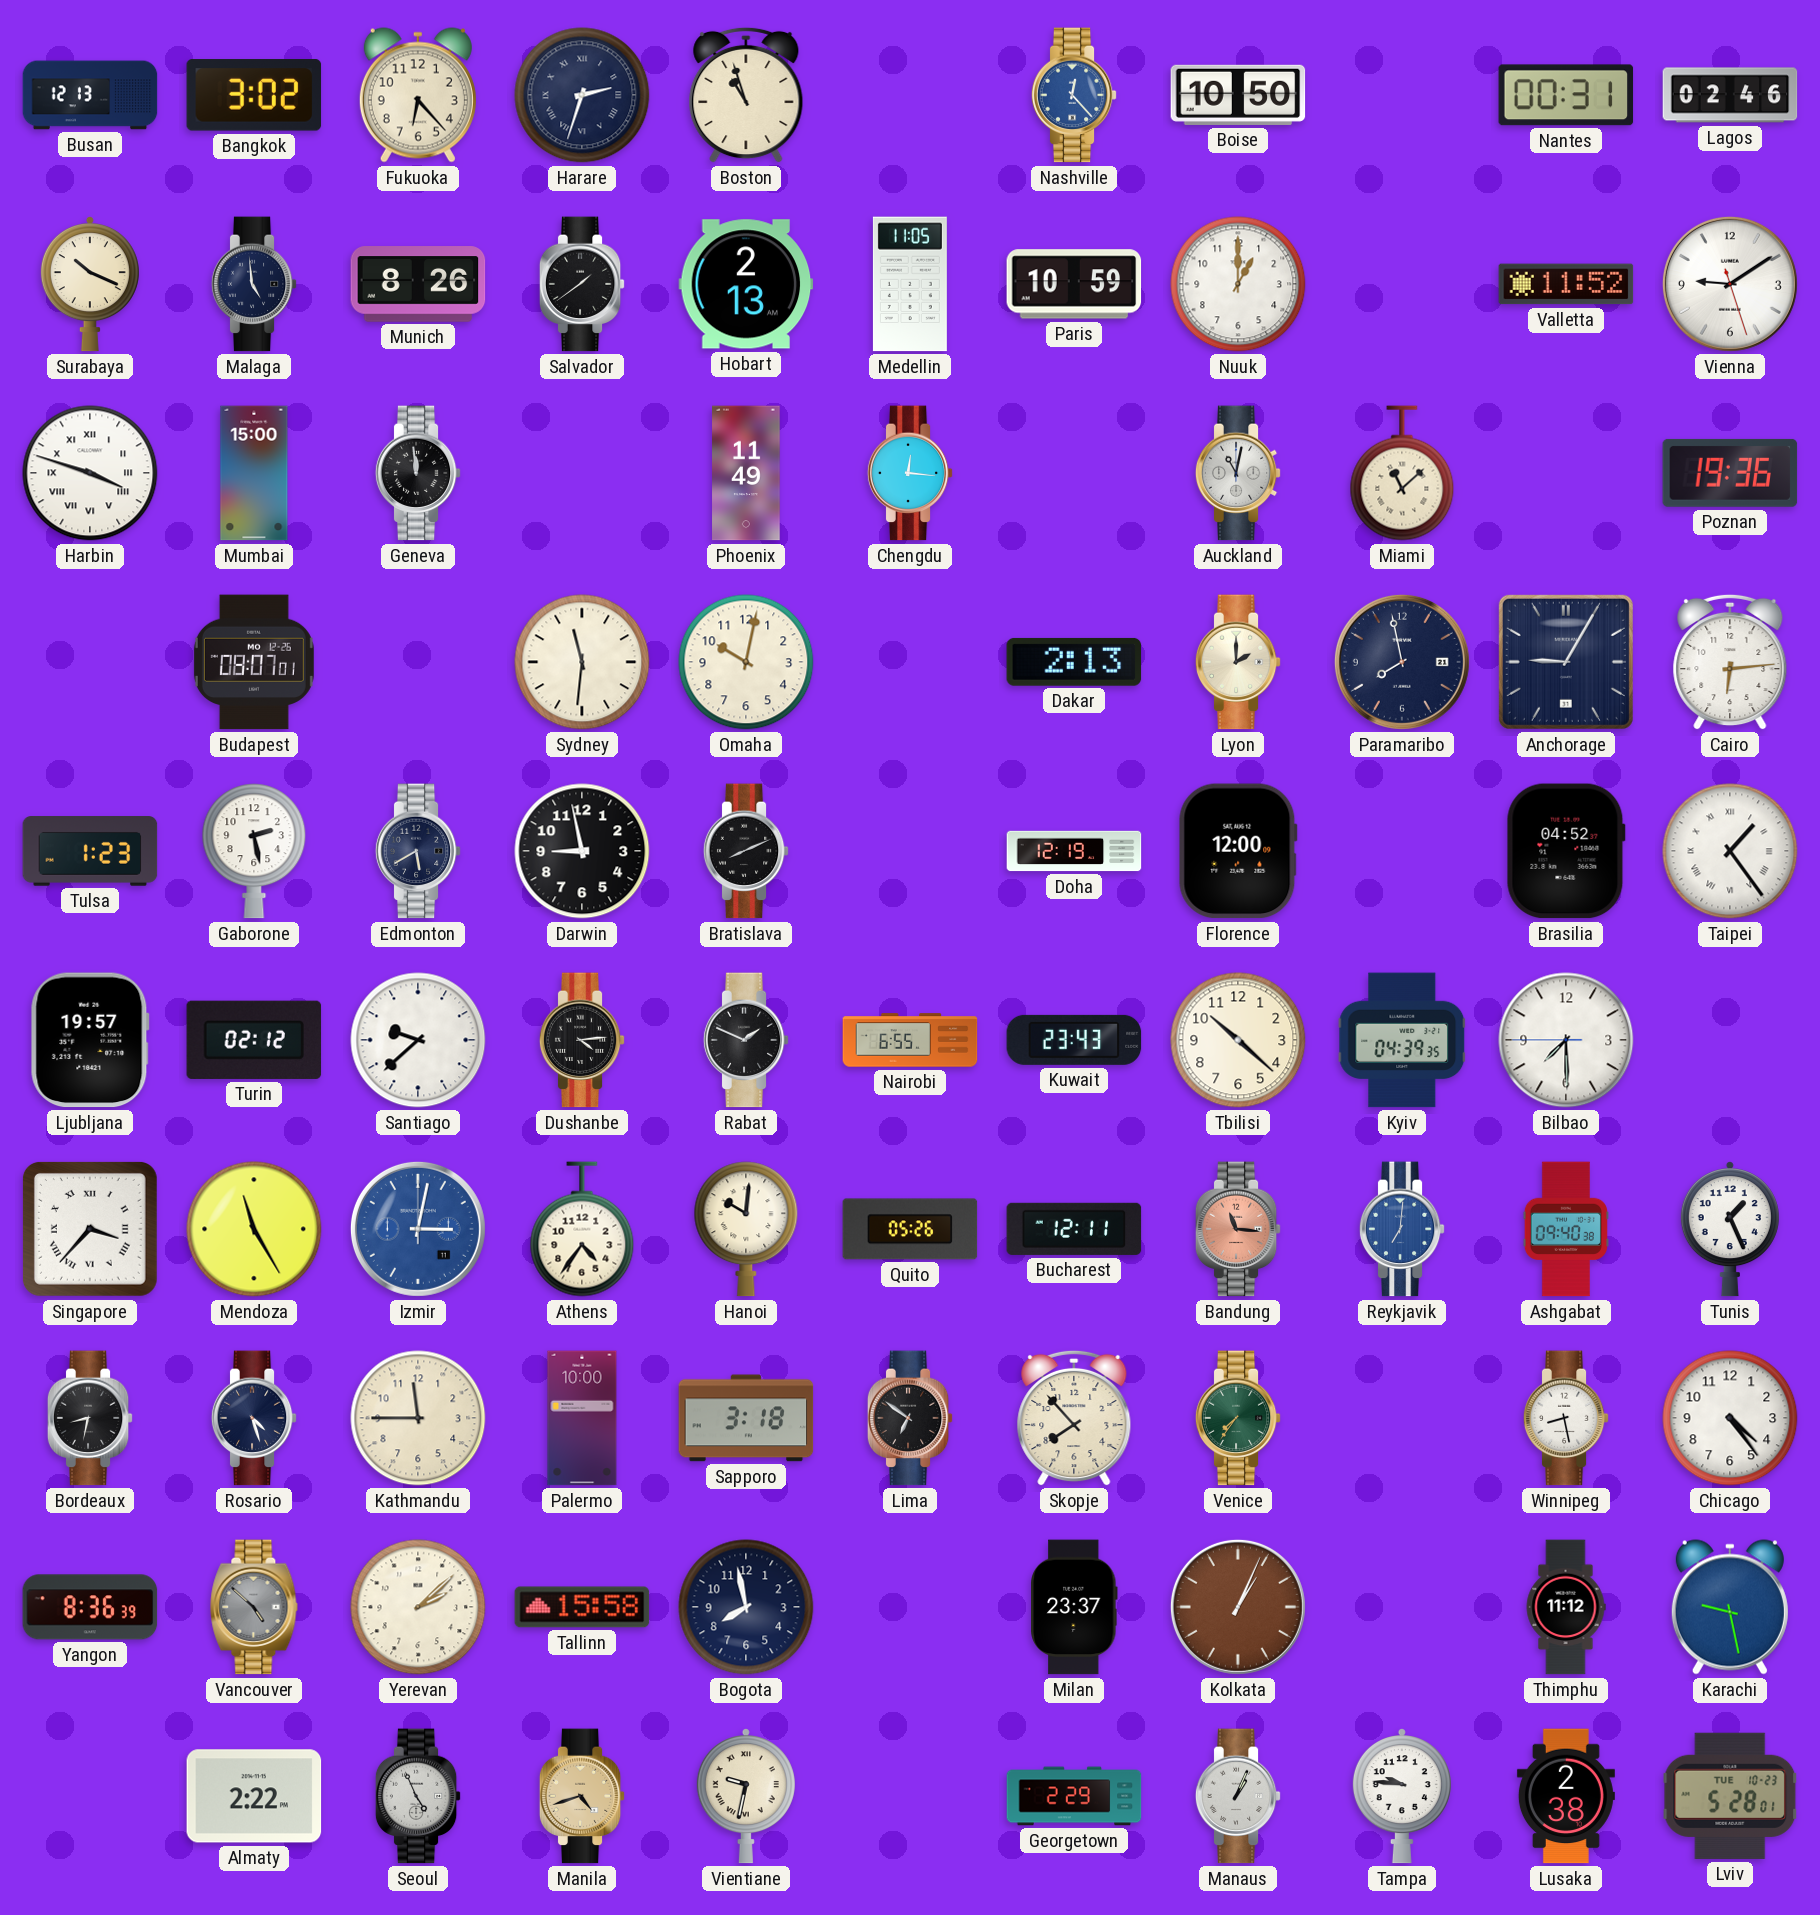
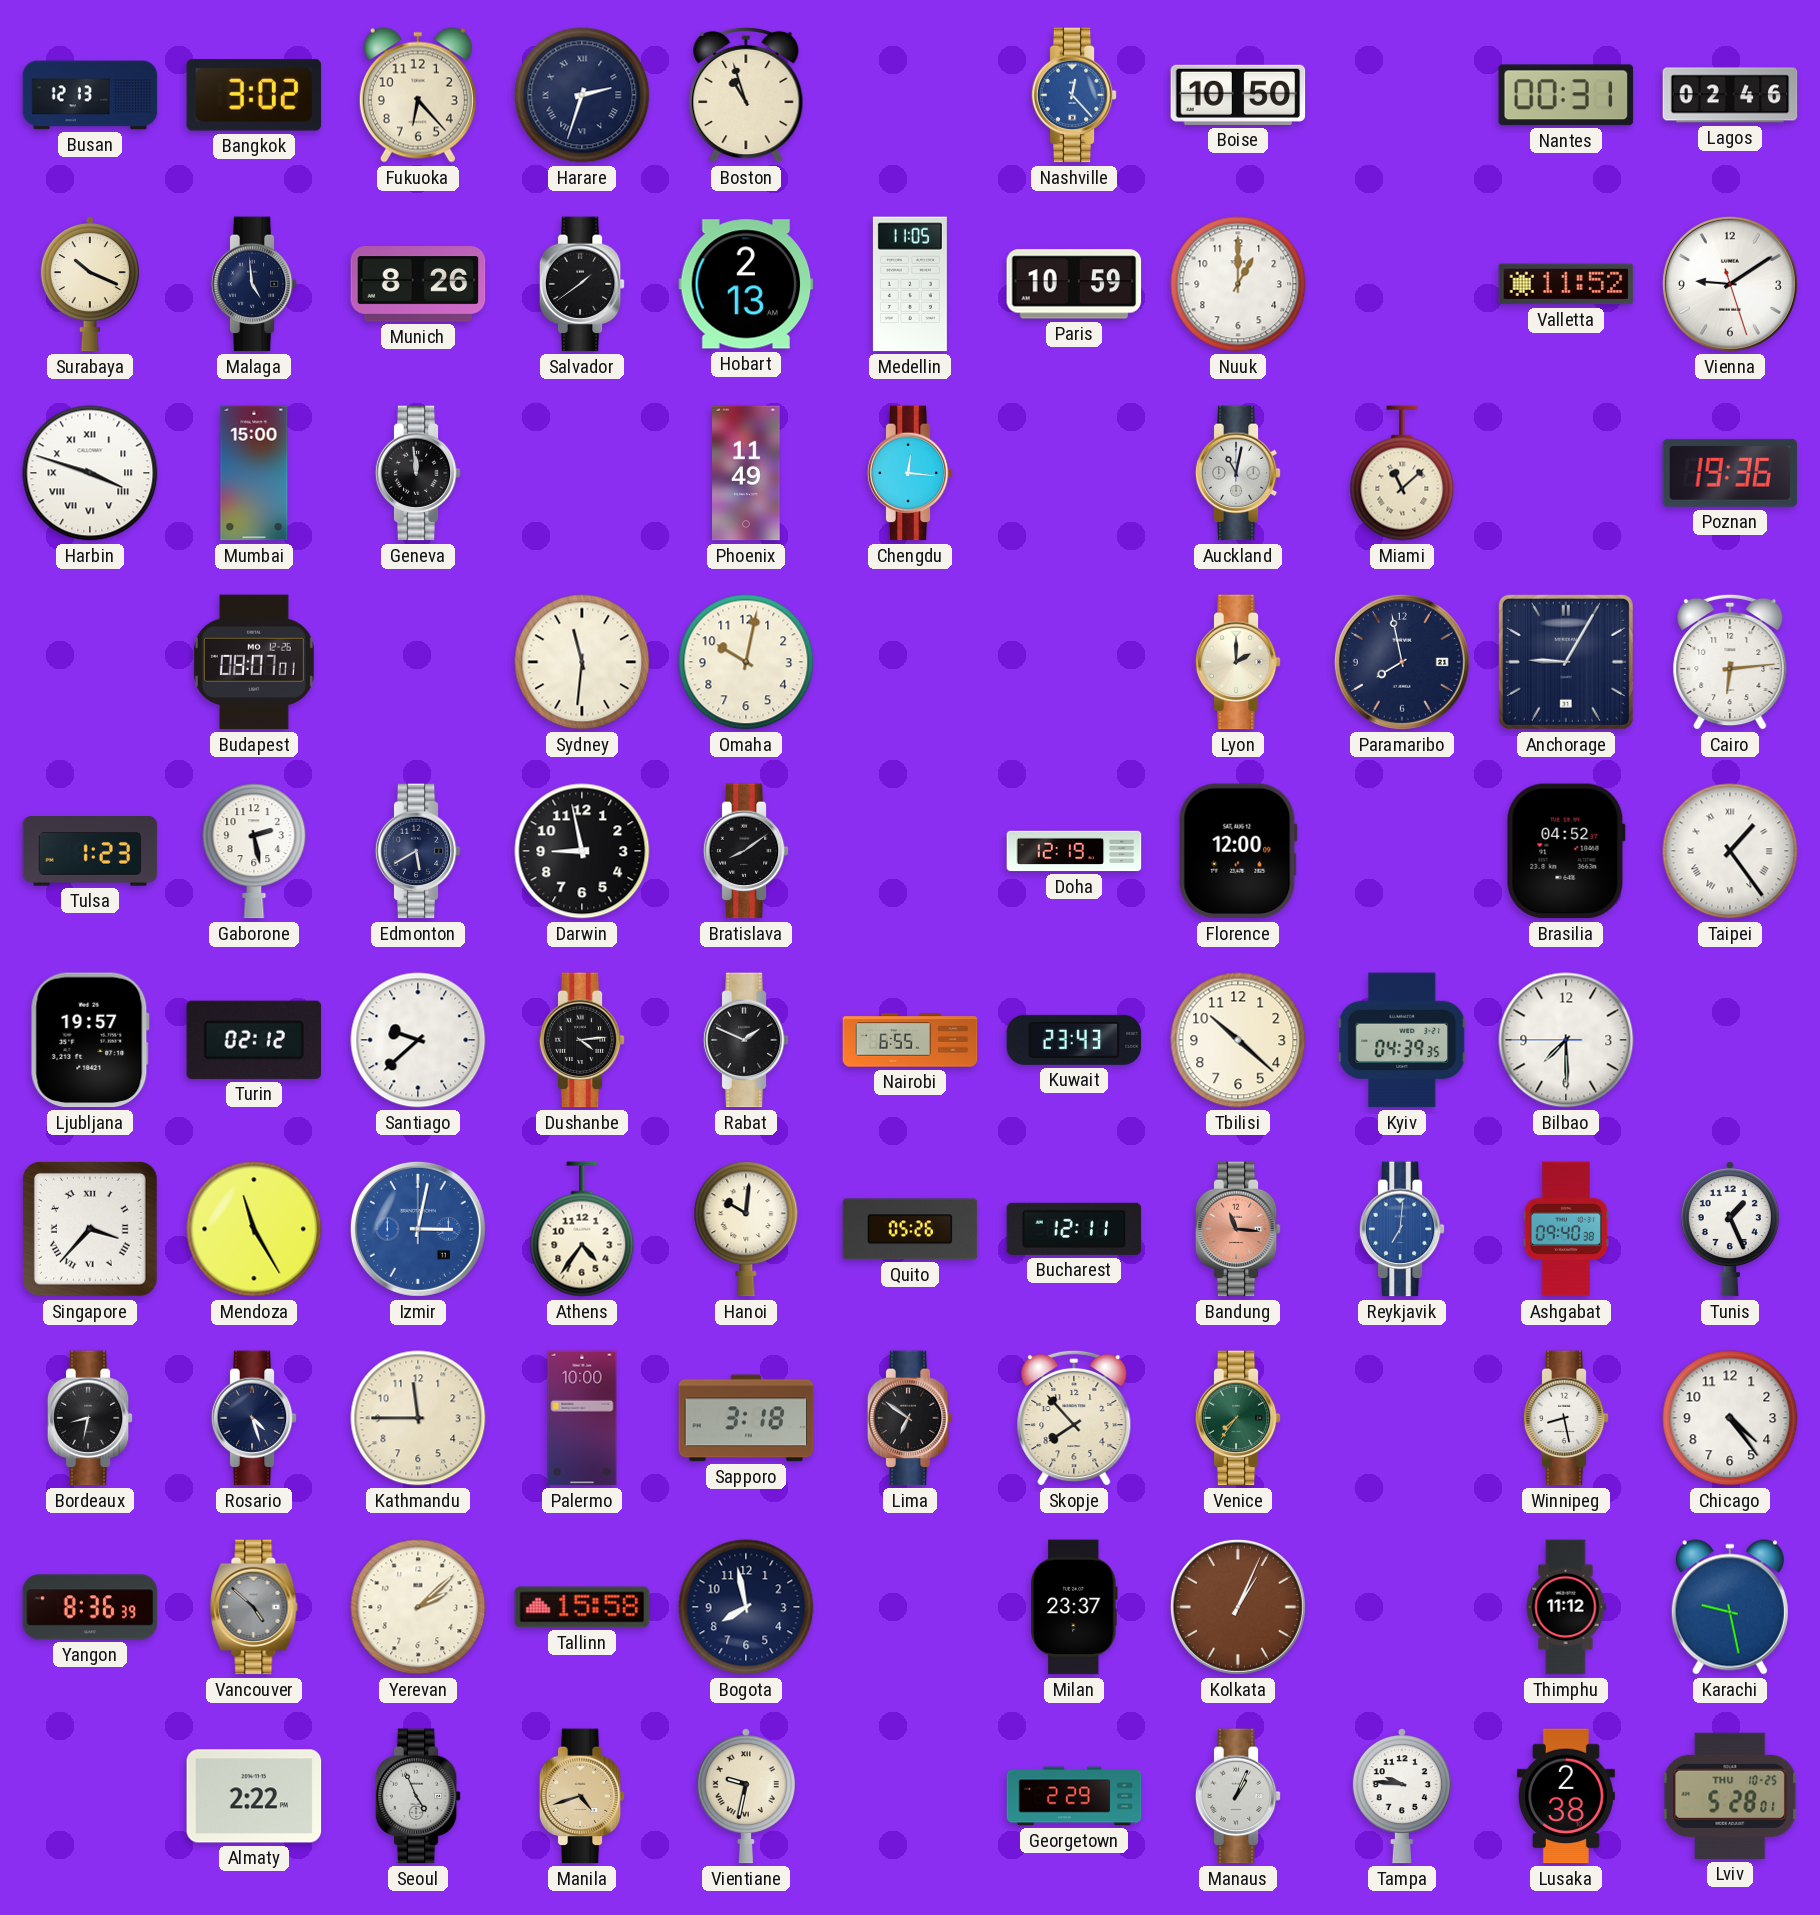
Dakar: 2:13 -> none
Bratislava: 8:11 -> 8:09
Lviv date: TUE 10-23 -> THU 10-25
